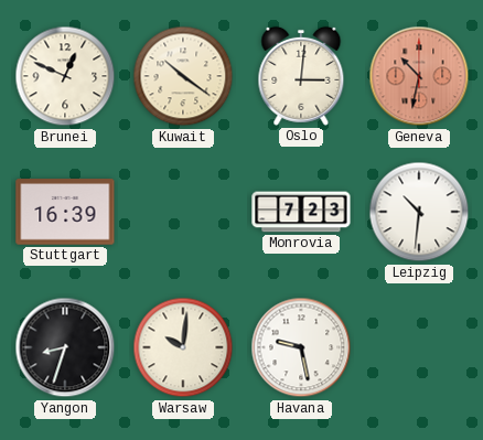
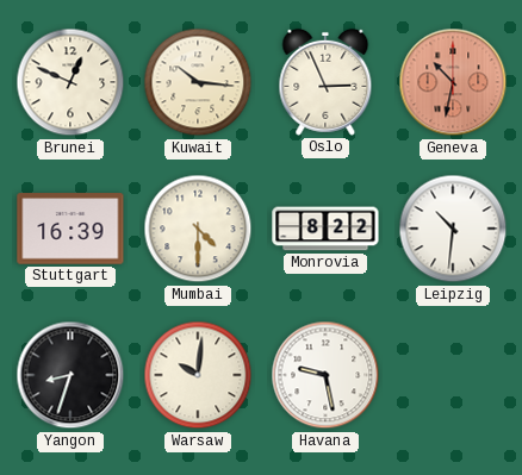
Kuwait: 10:21 -> 10:16
Oslo: 3:01 -> 2:56
Mumbai: none -> 4:30
Monrovia: 7:23 -> 8:22
